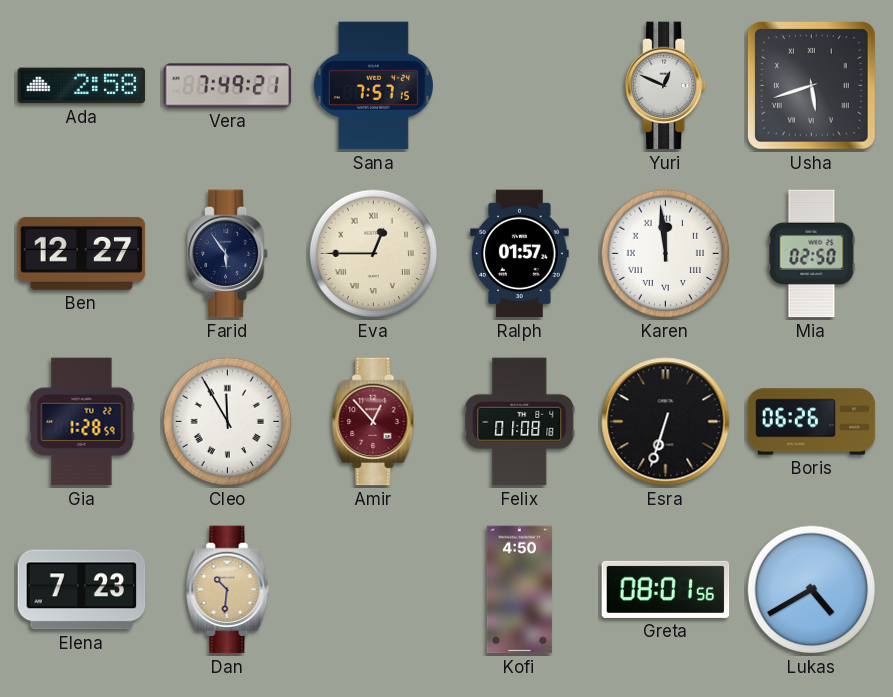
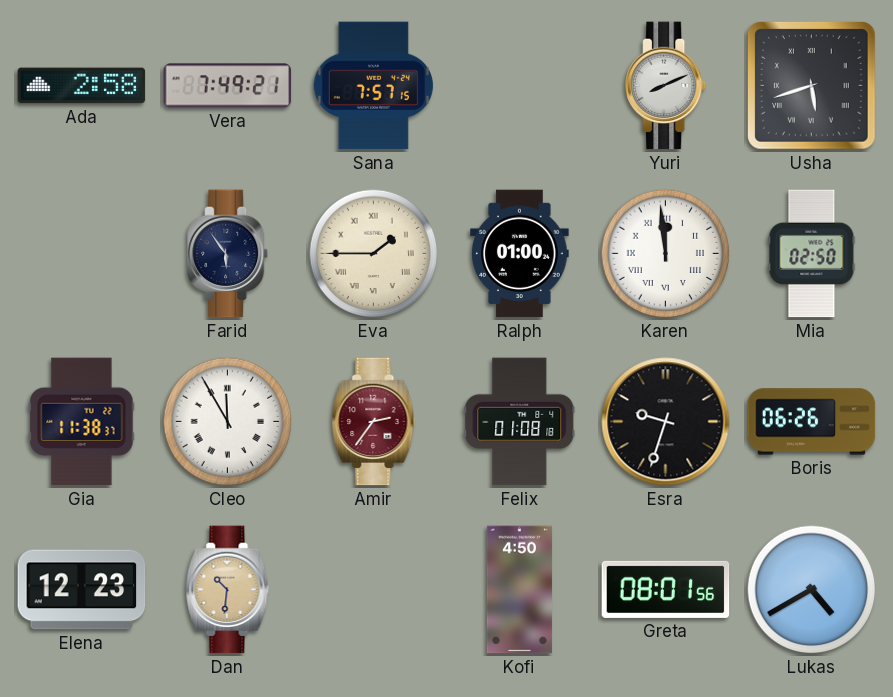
Yuri: 12:49 -> 8:11
Ben: 12:27 -> none
Eva: 12:45 -> 1:45
Ralph: 01:57 -> 01:00
Gia: 1:28 -> 11:38
Amir: 12:53 -> 2:36
Esra: 6:33 -> 9:33
Elena: 7:23 -> 12:23
